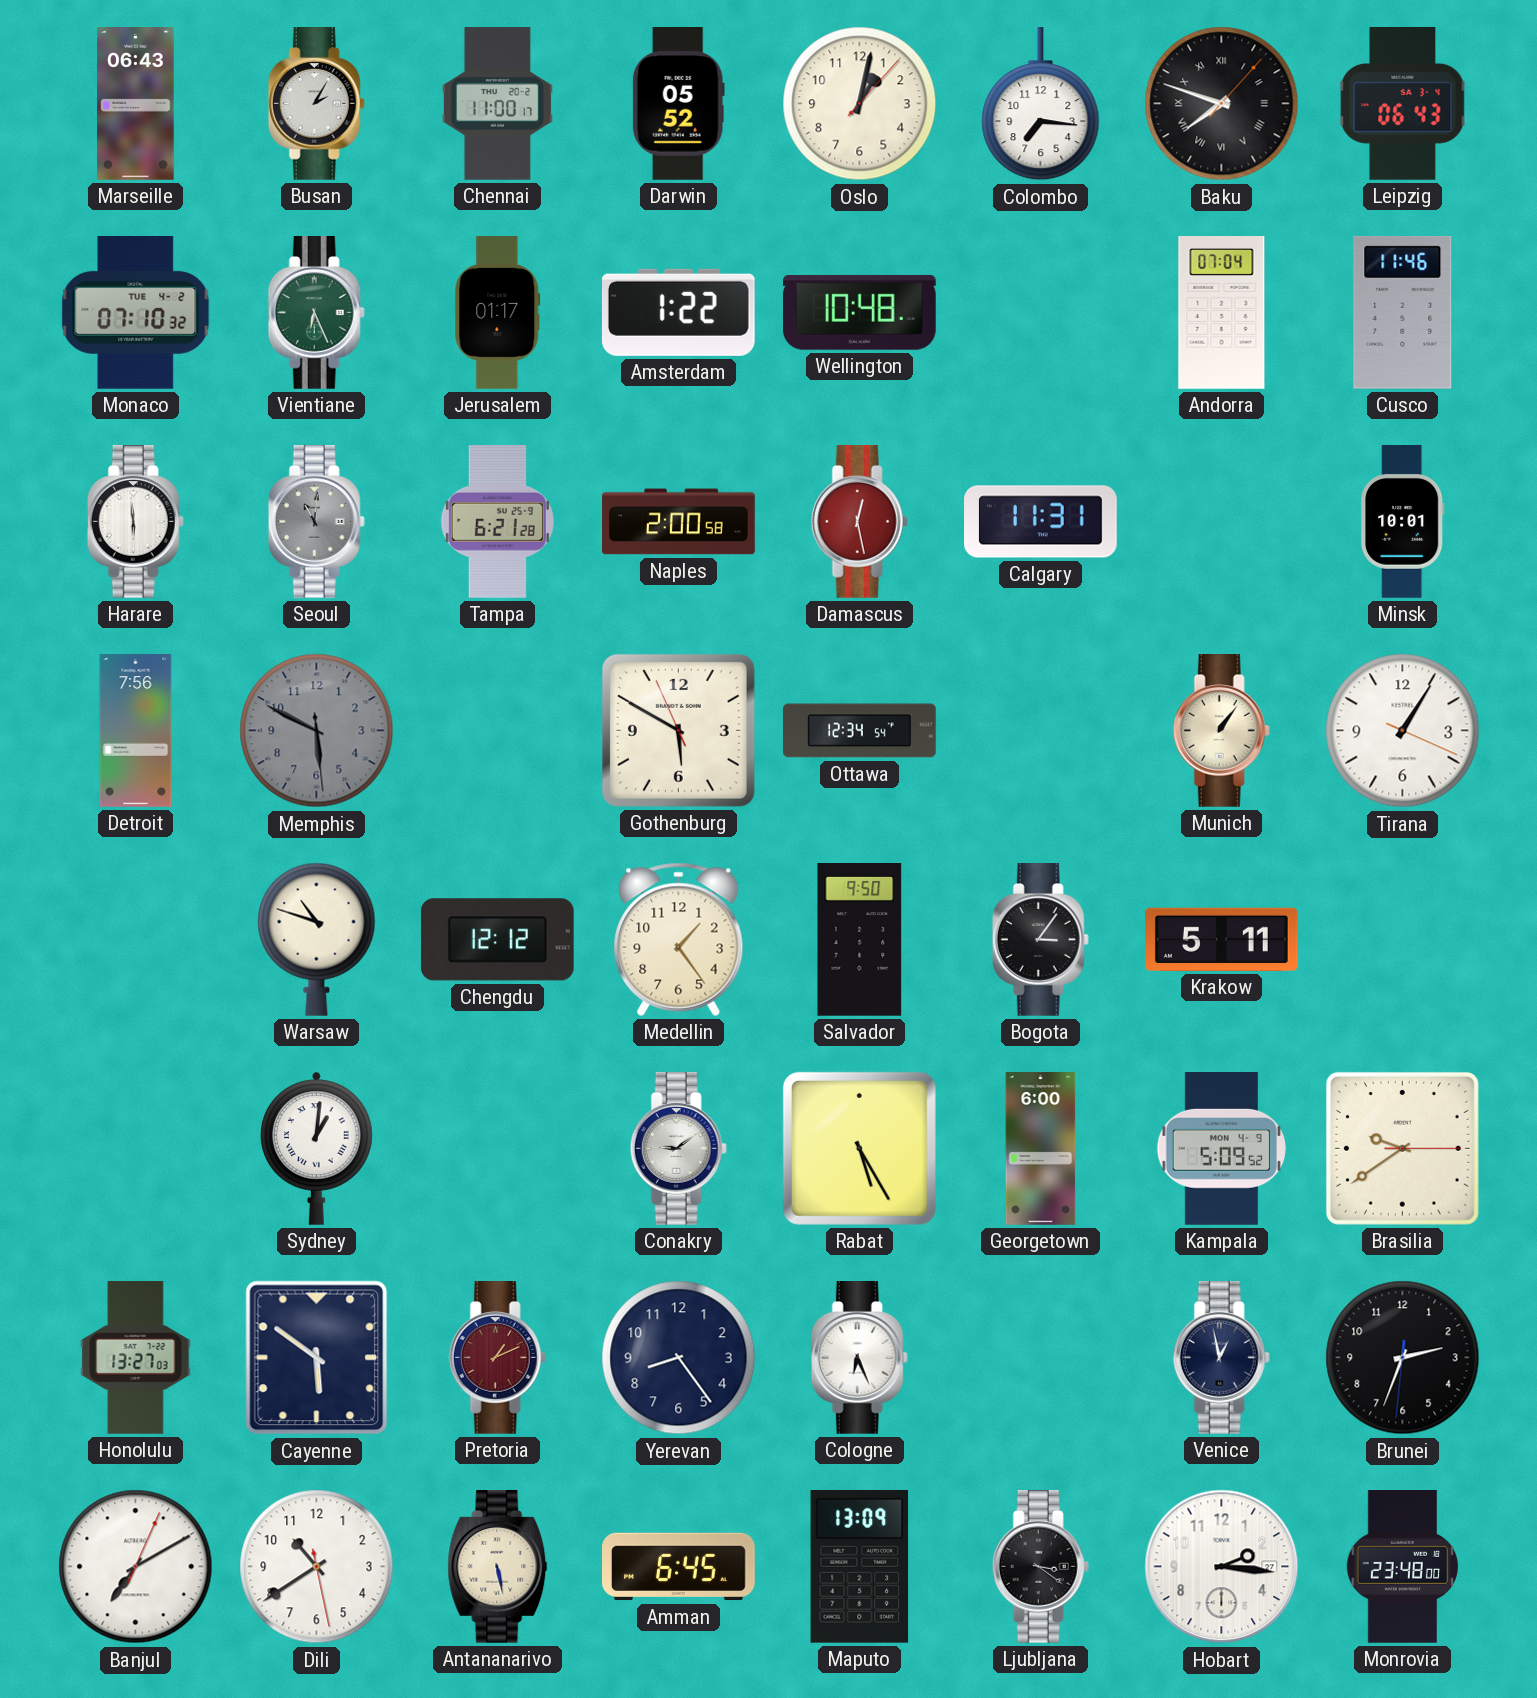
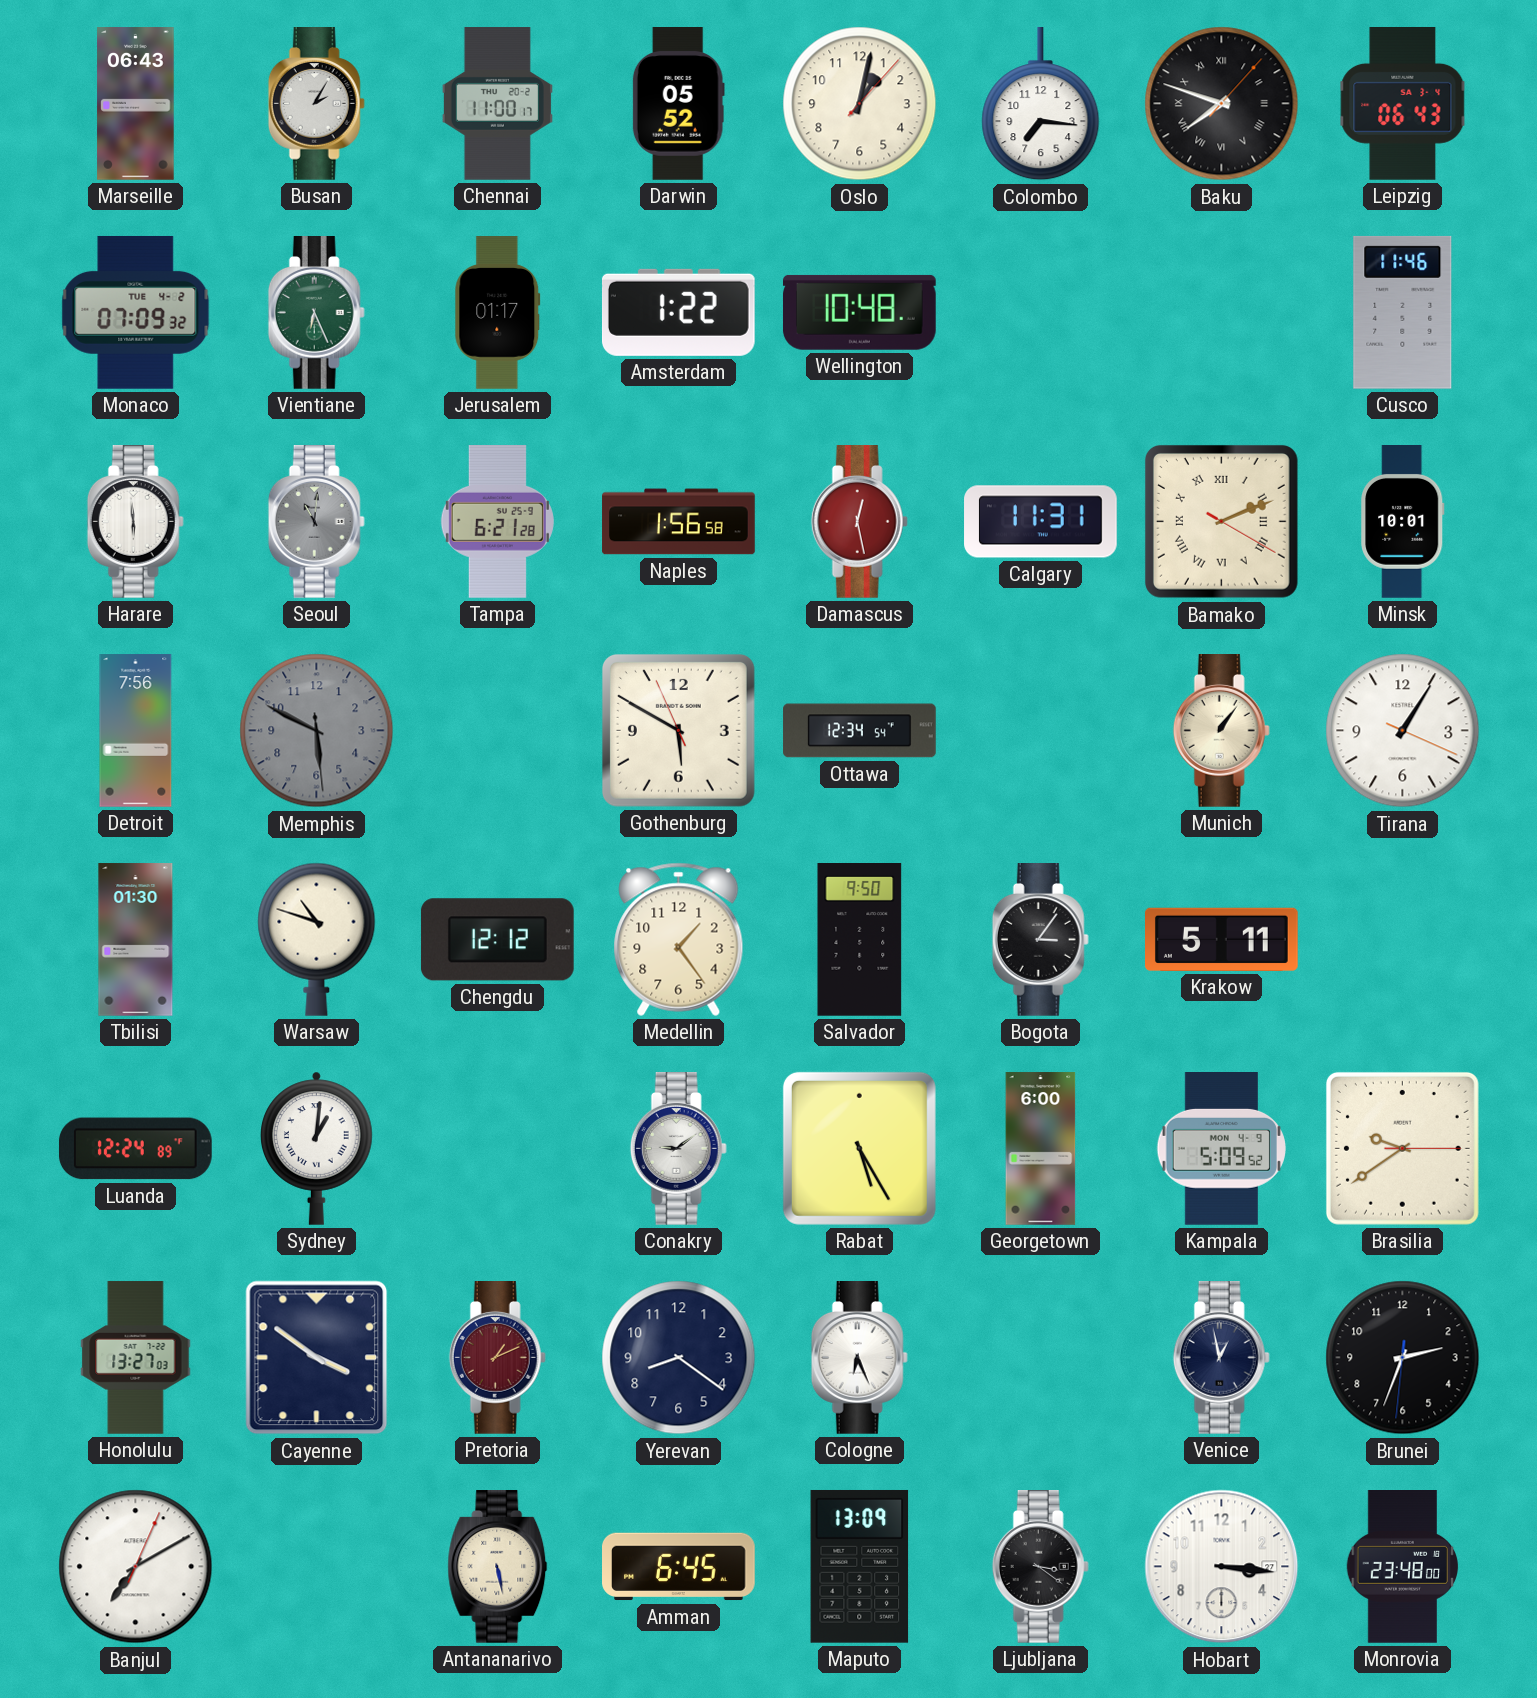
Monaco: 07:10 -> 07:09
Andorra: 07:04 -> none
Naples: 2:00 -> 1:56
Bamako: none -> 2:11
Tbilisi: none -> 01:30
Luanda: none -> 12:24
Cayenne: 5:51 -> 3:51
Yerevan: 8:24 -> 8:21
Dili: 10:39 -> none
Hobart: 2:16 -> 3:16
